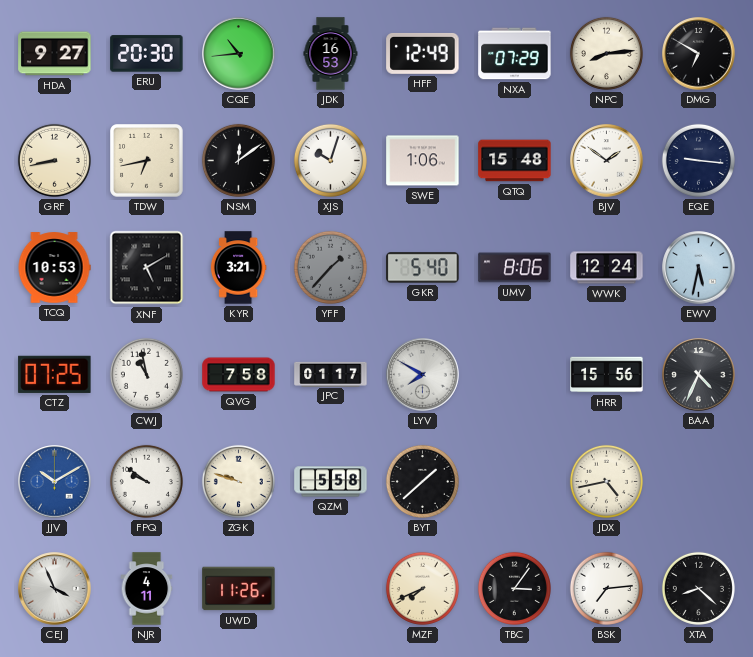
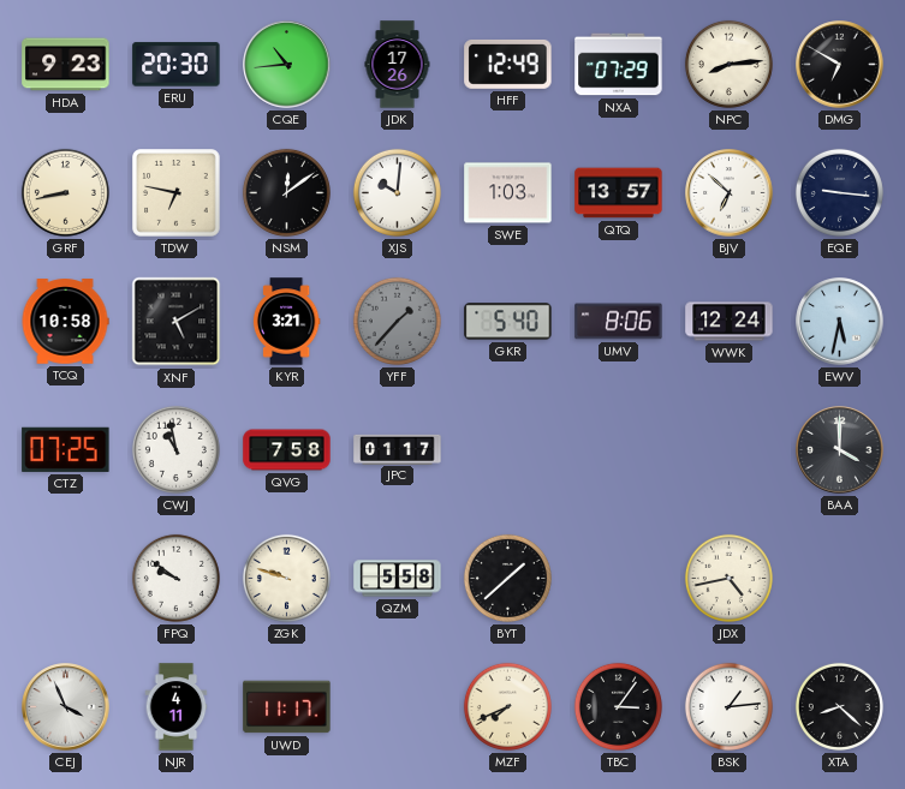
HDA: 9:27 -> 9:23
JDK: 16:53 -> 17:26
TDW: 6:43 -> 6:47
XJS: 10:03 -> 10:01
SWE: 1:06 -> 1:03
QTQ: 15:48 -> 13:57
BJV: 1:51 -> 6:52
TCQ: 10:53 -> 10:58
LYV: 7:50 -> none
HRR: 15:56 -> none
BAA: 4:34 -> 4:00
JJV: 10:10 -> none
UWD: 11:26 -> 11:17
BSK: 7:14 -> 1:14
